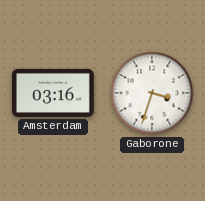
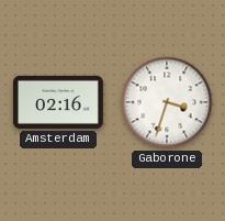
Amsterdam: 03:16 -> 02:16
